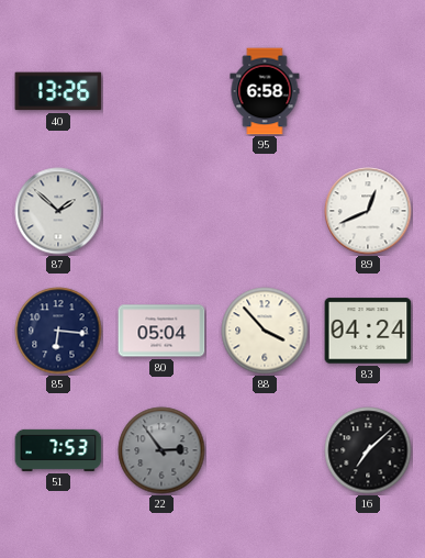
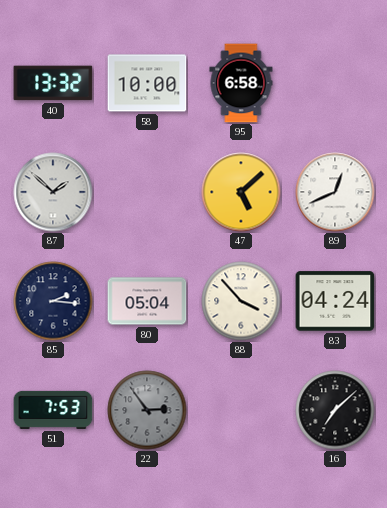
40: 13:26 -> 13:32
58: none -> 10:00
47: none -> 5:08
85: 6:16 -> 2:16
